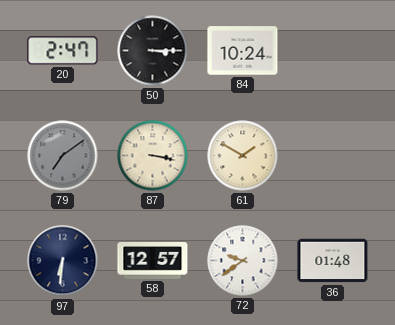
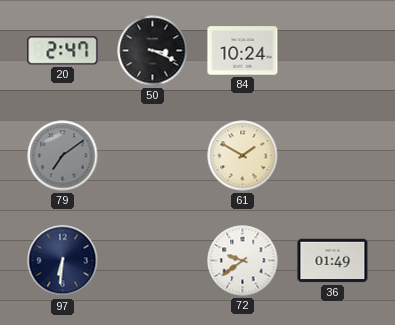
50: 3:15 -> 3:19
87: 3:17 -> none
58: 12:57 -> none
36: 01:48 -> 01:49
